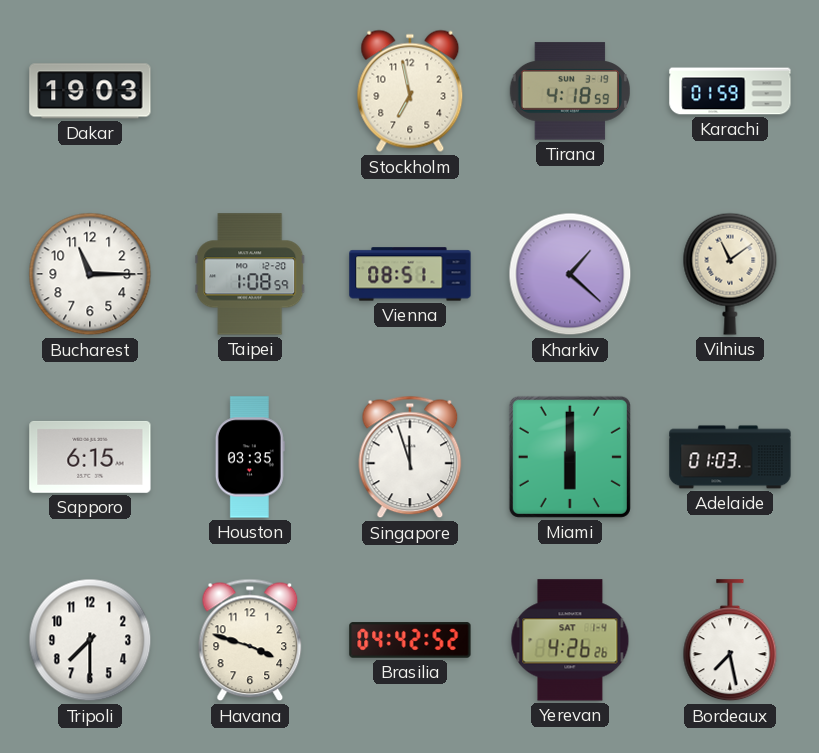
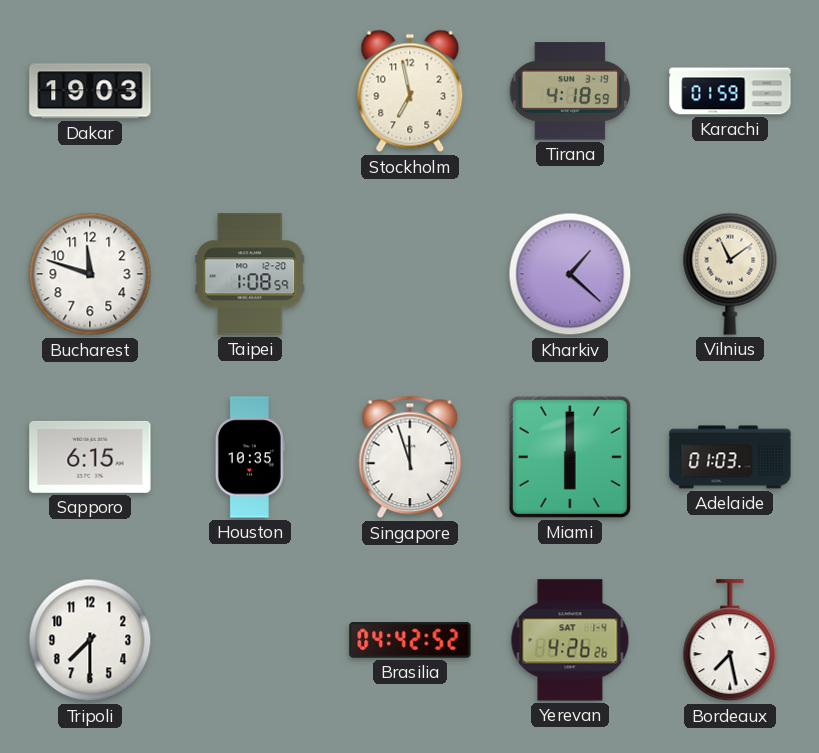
Bucharest: 11:15 -> 11:48
Vienna: 08:51 -> none
Houston: 03:35 -> 10:35
Havana: 3:48 -> none
